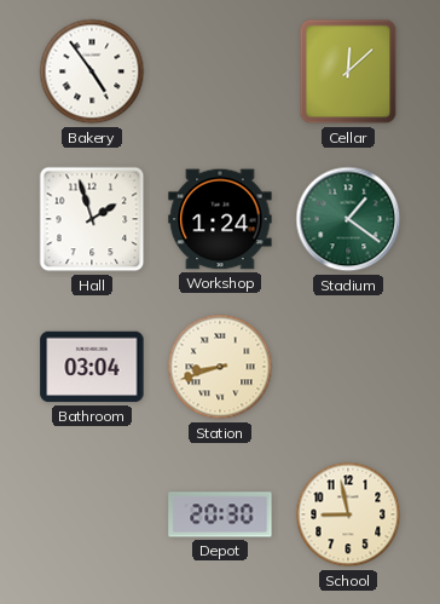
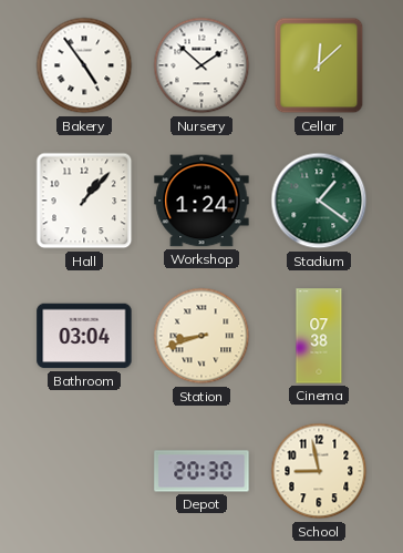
Nursery: none -> 1:52
Hall: 1:57 -> 1:07
Cinema: none -> 07:38
